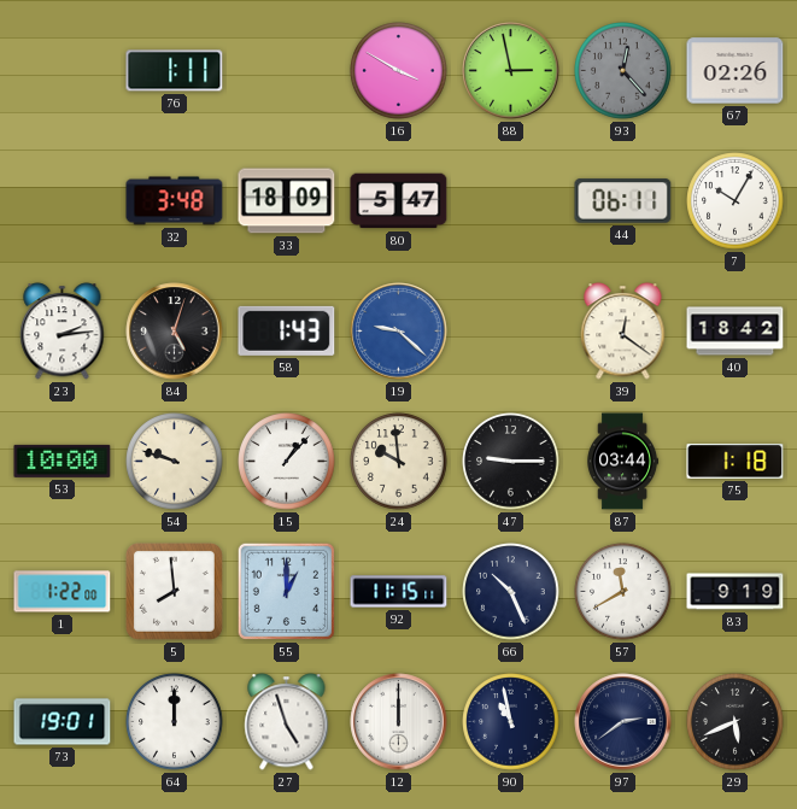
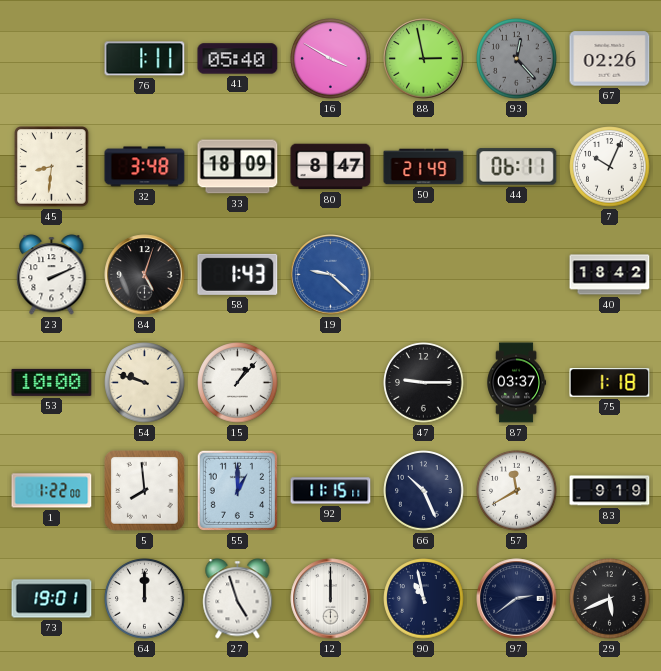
41: none -> 05:40
45: none -> 8:31
80: 5:47 -> 8:47
50: none -> 21:49
7: 10:05 -> 10:04
23: 2:14 -> 2:11
39: 12:21 -> none
24: 9:59 -> none
87: 03:44 -> 03:37
